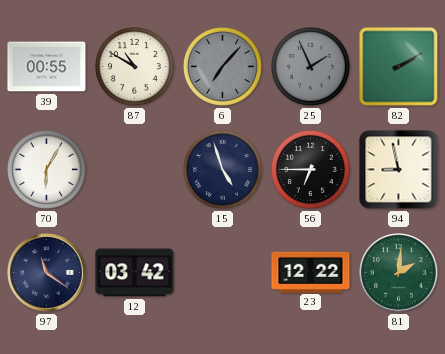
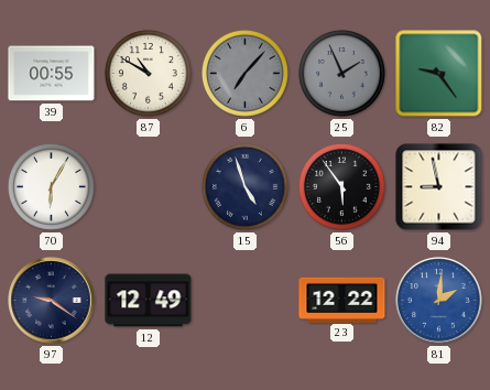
82: 2:10 -> 9:24
56: 6:45 -> 5:54
97: 11:21 -> 9:21
12: 03:42 -> 12:49
81 dial: green -> blue
